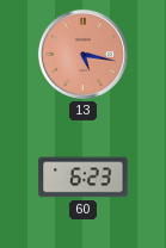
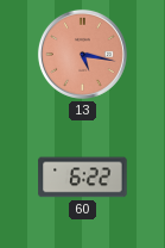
60: 6:23 -> 6:22
